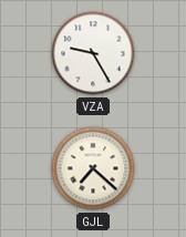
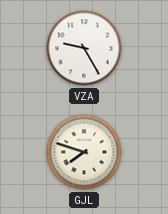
GJL: 7:22 -> 7:48
